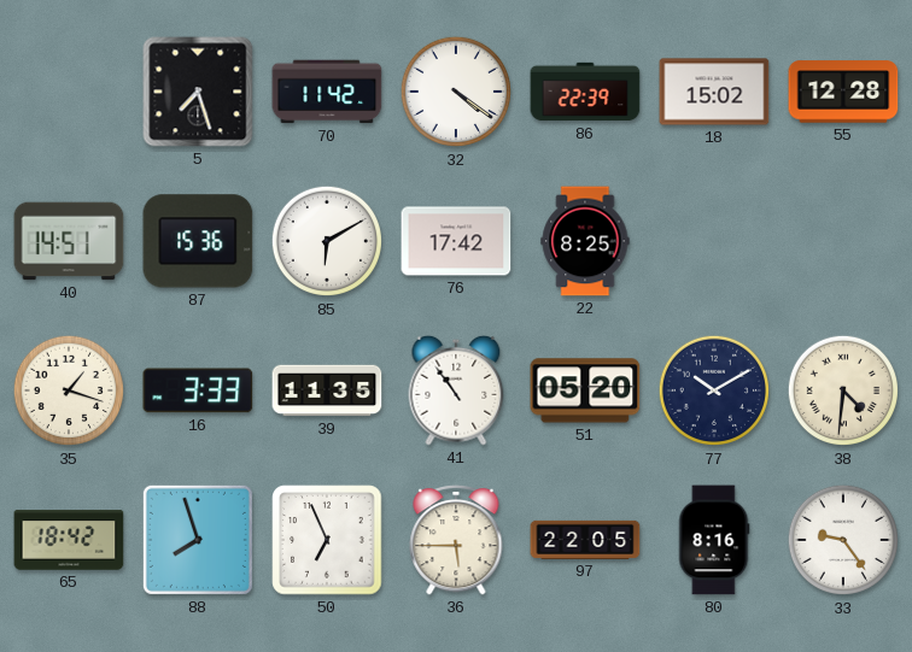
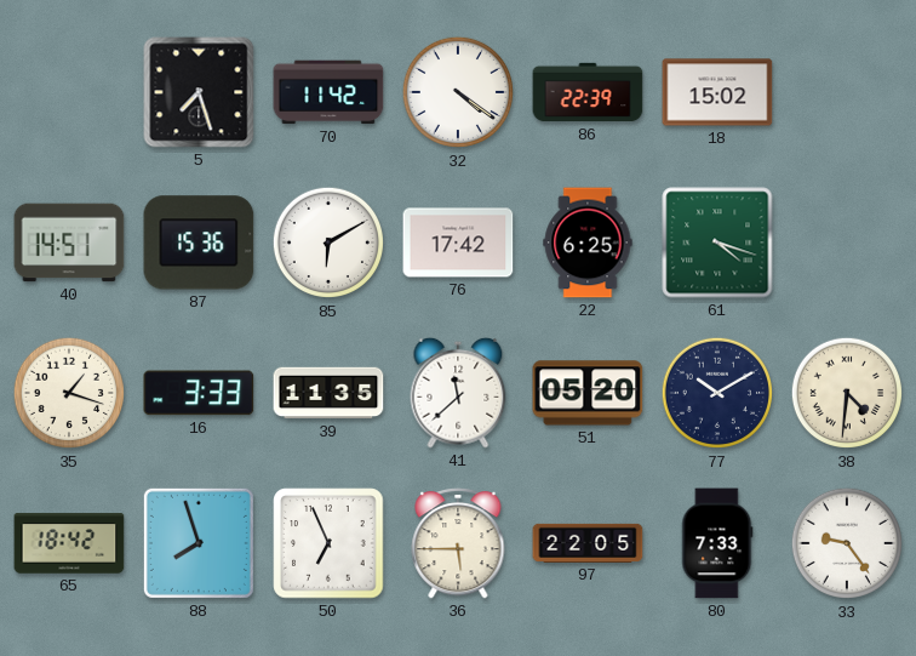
55: 12:28 -> none
22: 8:25 -> 6:25
61: none -> 4:18
41: 10:54 -> 11:38
80: 8:16 -> 7:33
